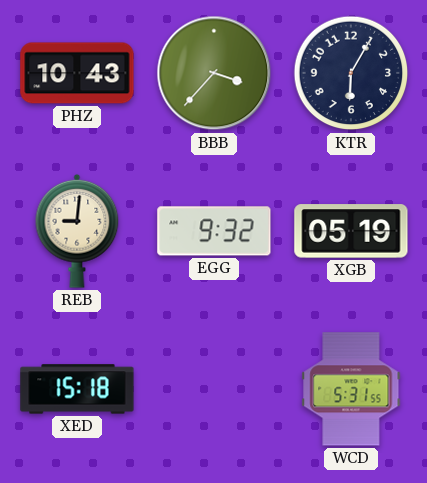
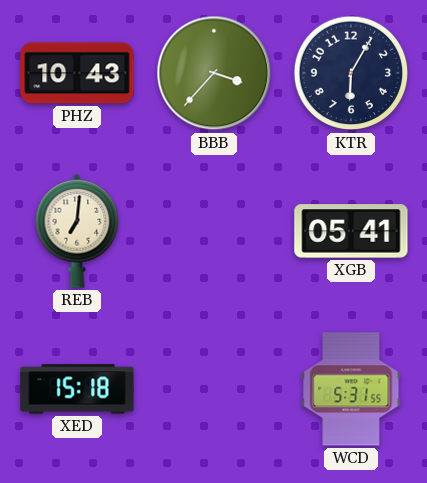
REB: 9:01 -> 7:01
EGG: 9:32 -> none
XGB: 05:19 -> 05:41
